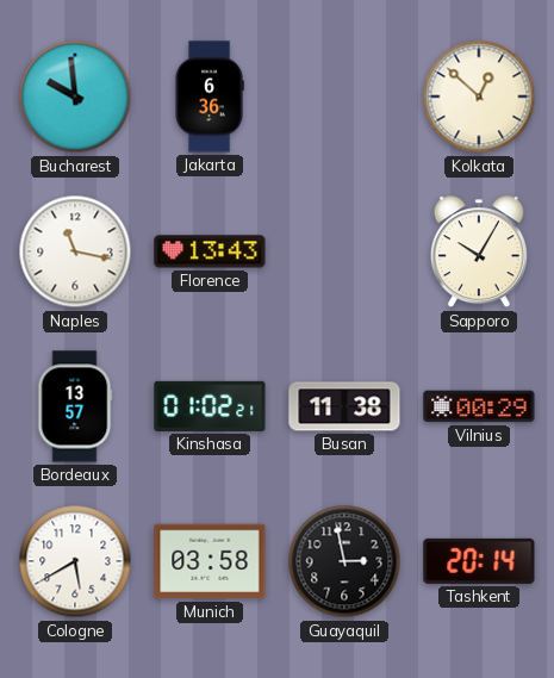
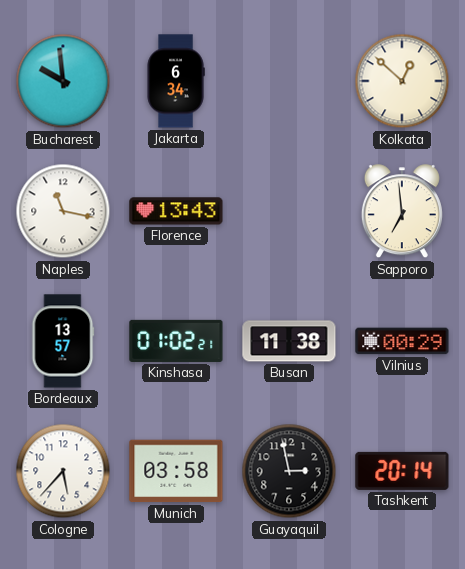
Jakarta: 6:36 -> 6:34
Sapporo: 10:05 -> 6:59
Cologne: 5:40 -> 5:37
